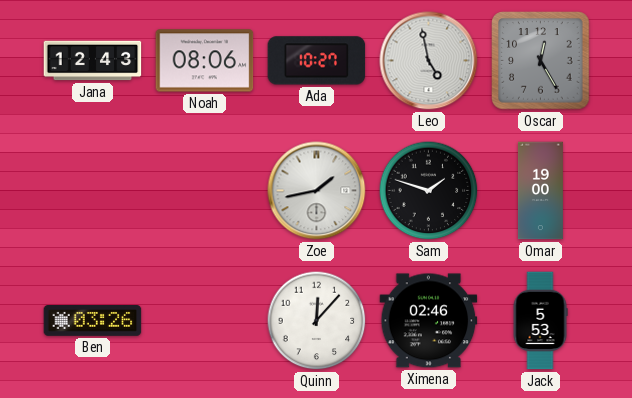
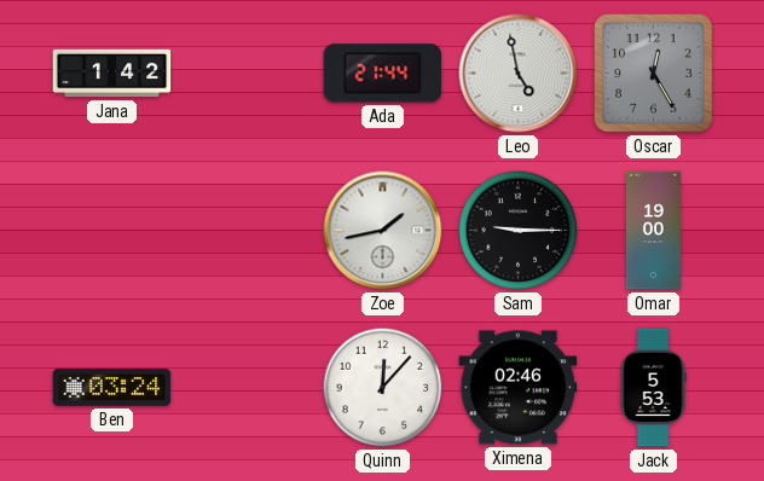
Jana: 12:43 -> 1:42
Noah: 08:06 -> none
Ada: 10:27 -> 21:44
Sam: 1:48 -> 9:15
Ben: 03:26 -> 03:24
